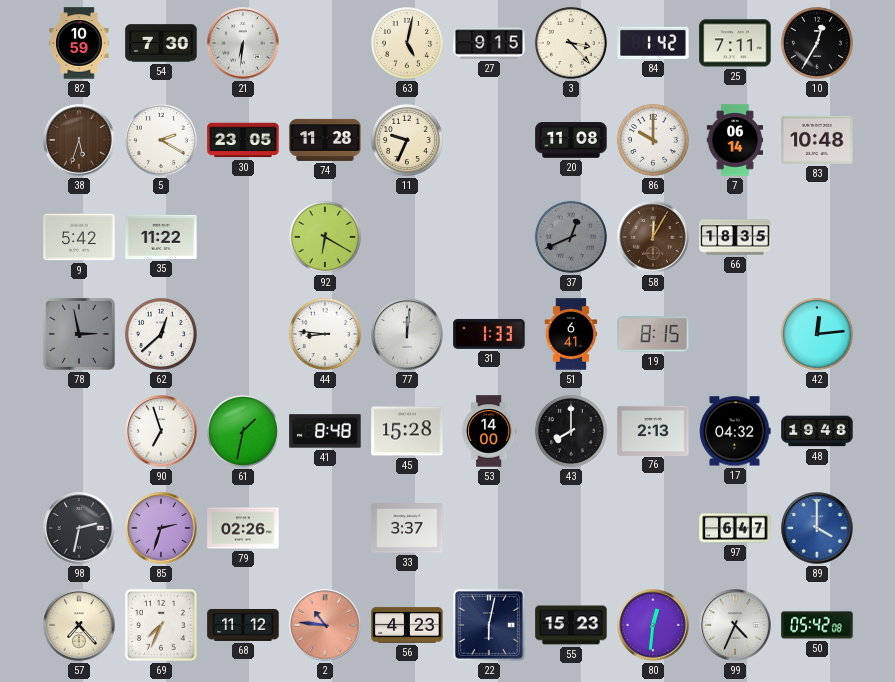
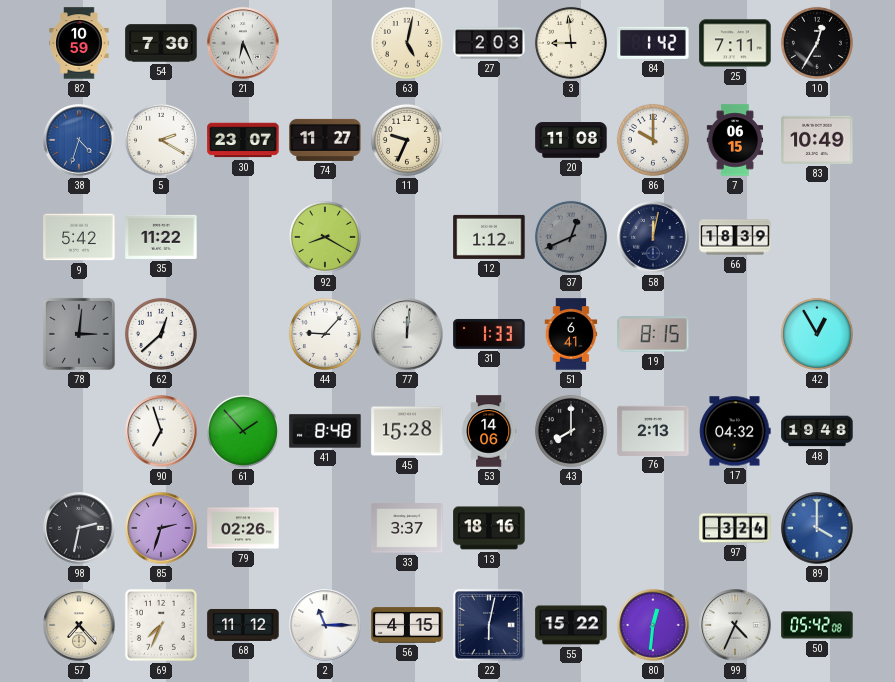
21: 6:31 -> 6:26
27: 9:15 -> 2:03
3: 3:23 -> 8:59
38: 5:33 -> 4:33
38 dial: brown -> blue
30: 23:05 -> 23:07
74: 11:28 -> 11:27
7: 06:14 -> 06:15
83: 10:48 -> 10:49
92: 6:20 -> 8:20
12: none -> 1:12
58: 12:05 -> 12:02
58 dial: brown -> navy
66: 18:35 -> 18:39
78: 2:58 -> 3:01
44: 8:46 -> 9:07
42: 12:14 -> 12:55
61: 1:32 -> 1:53
53: 14:00 -> 14:06
13: none -> 18:16
97: 6:47 -> 3:24
2: 10:46 -> 11:15
2 dial: salmon -> white
56: 4:23 -> 4:15
55: 15:23 -> 15:22
